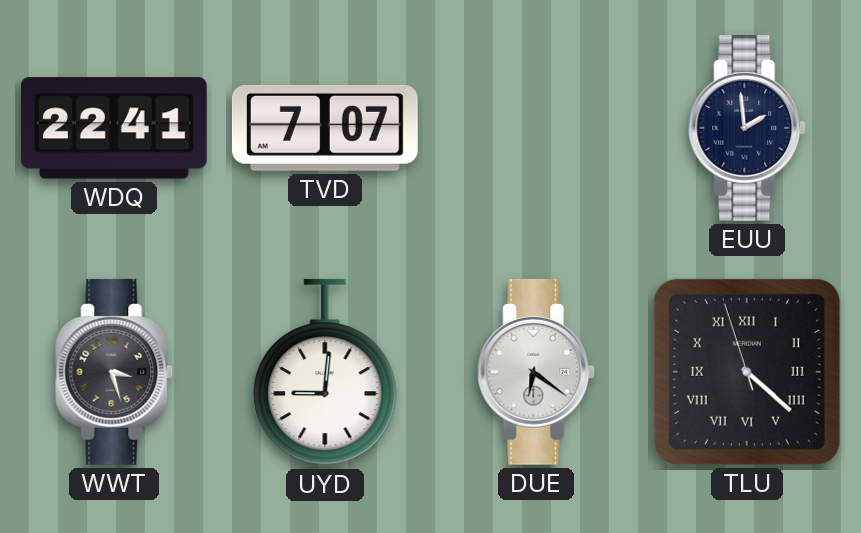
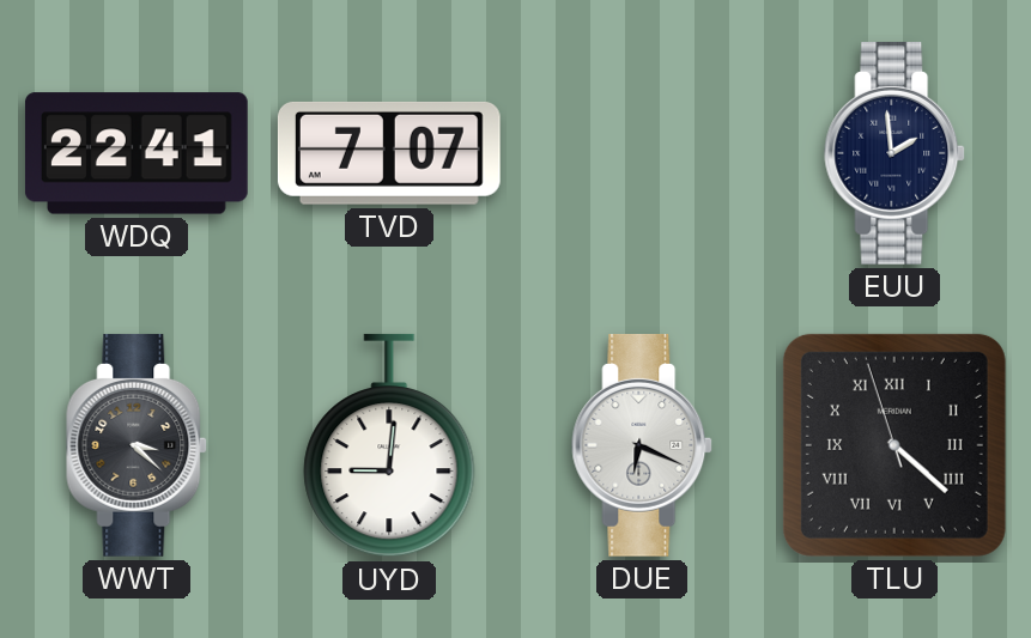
WWT: 3:27 -> 3:22
DUE: 6:21 -> 6:19
